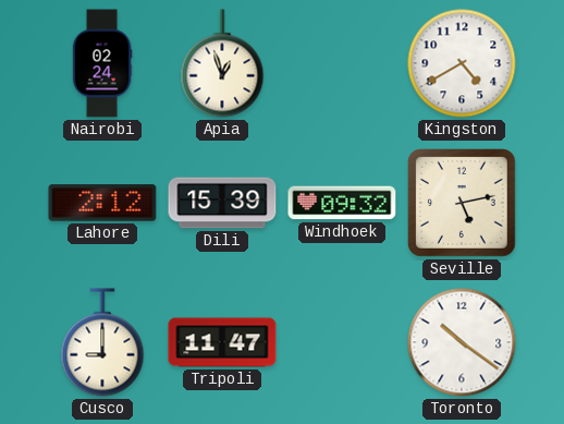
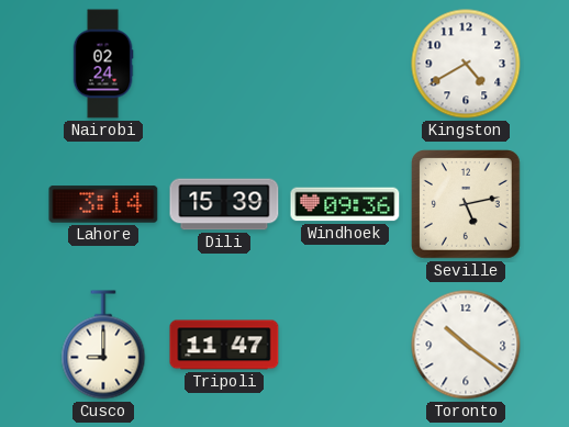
Apia: 12:57 -> none
Lahore: 2:12 -> 3:14
Windhoek: 09:32 -> 09:36
